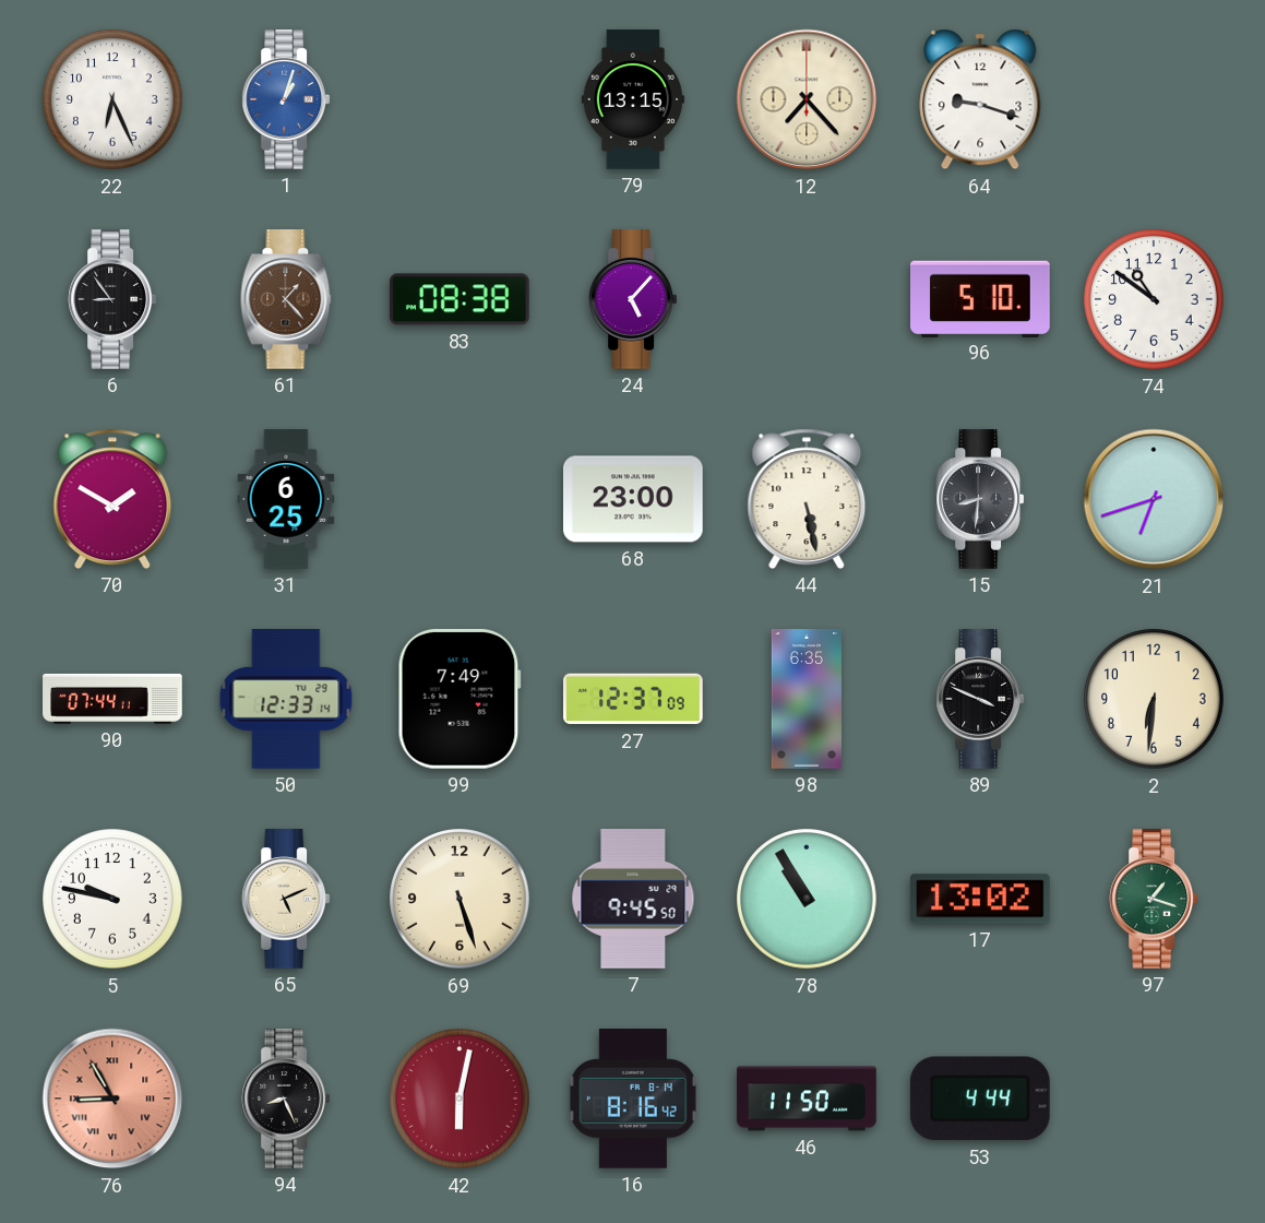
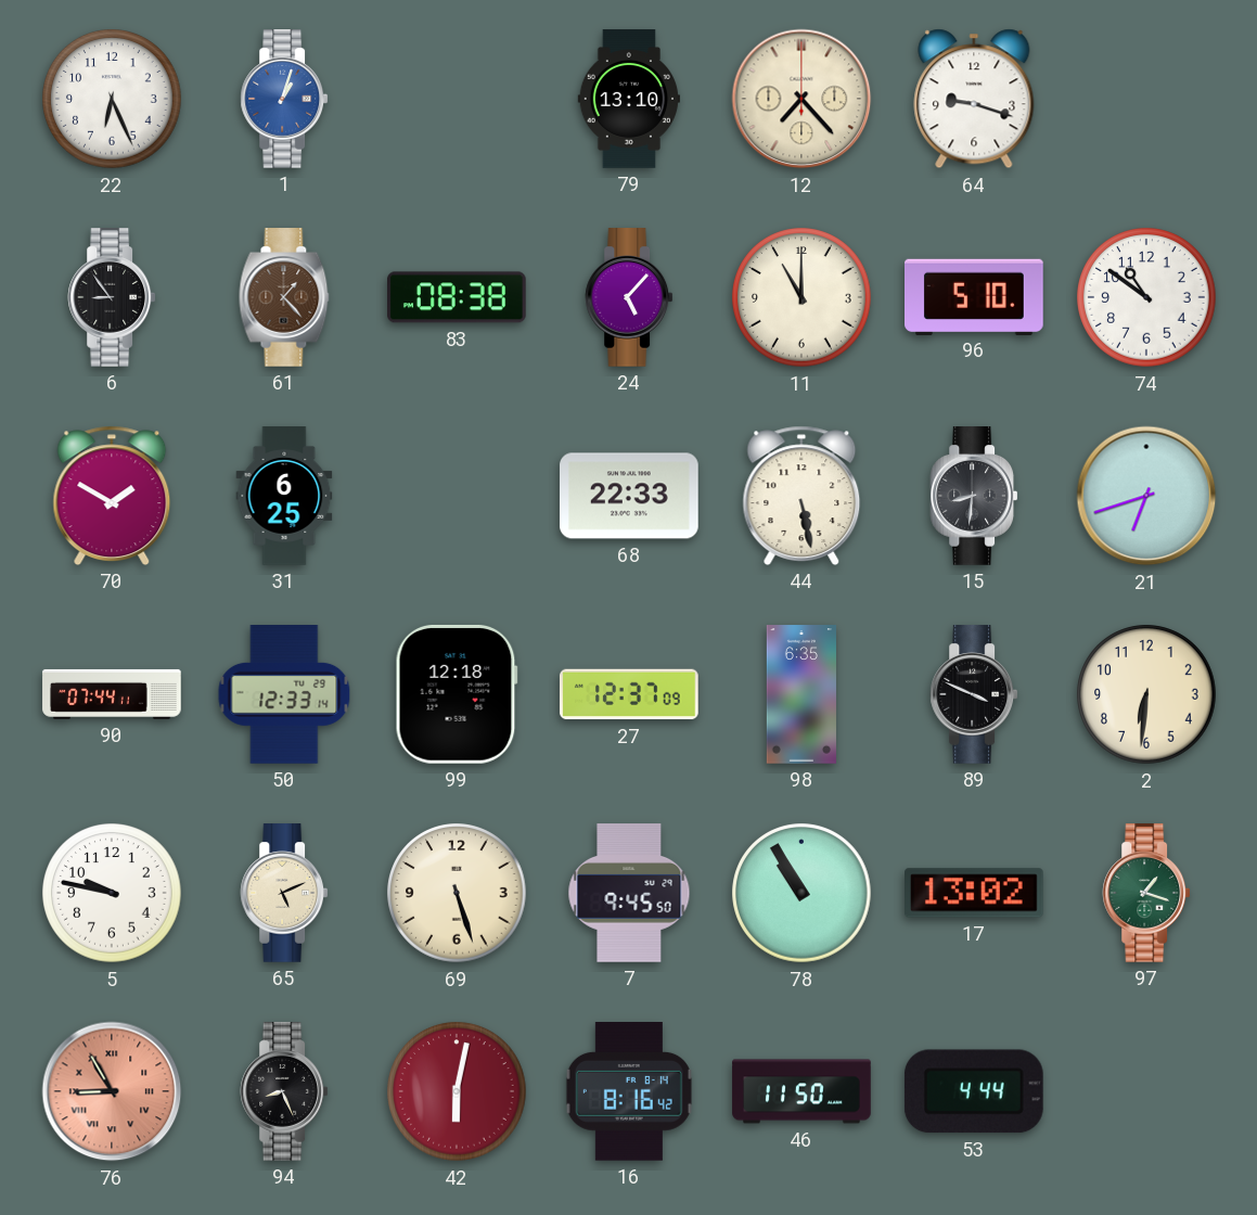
79: 13:15 -> 13:10
11: none -> 11:00
68: 23:00 -> 22:33
99: 7:49 -> 12:18
